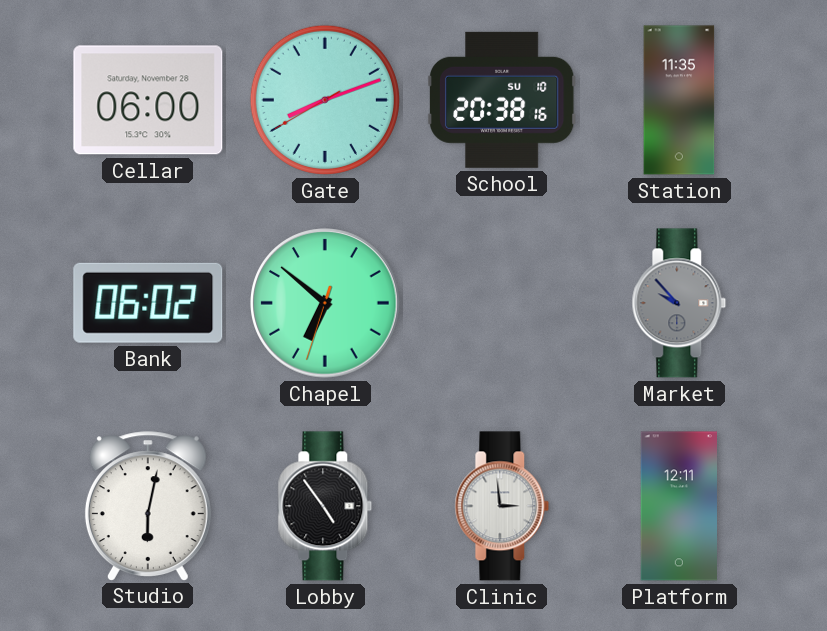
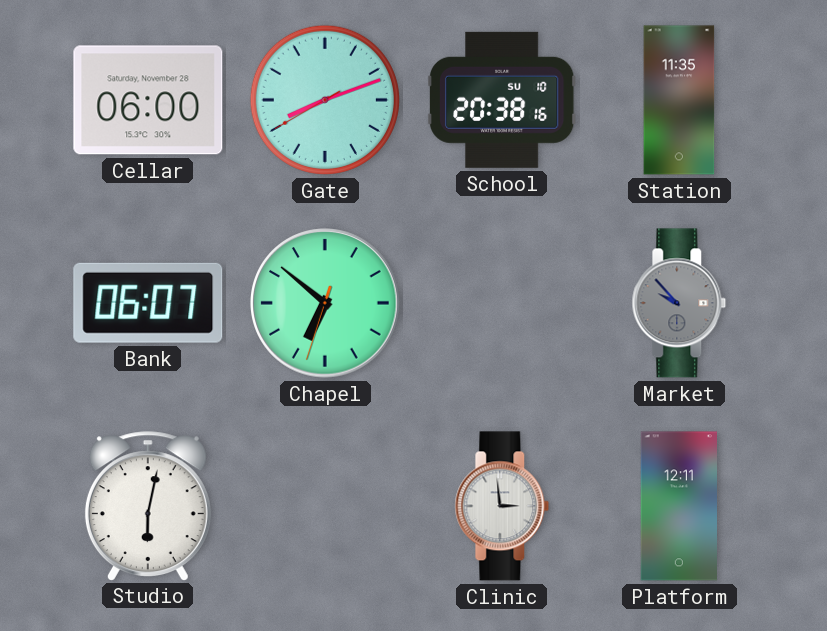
Bank: 06:02 -> 06:07
Lobby: 4:54 -> none
